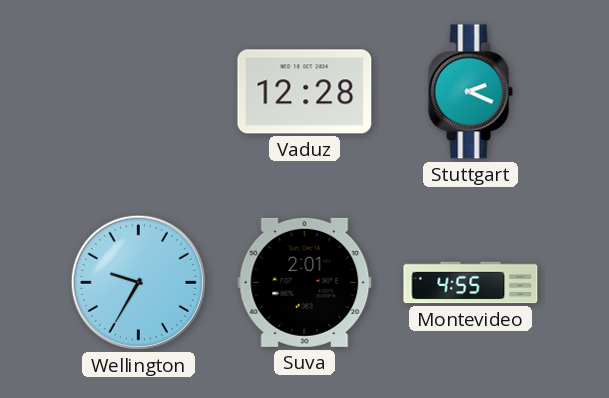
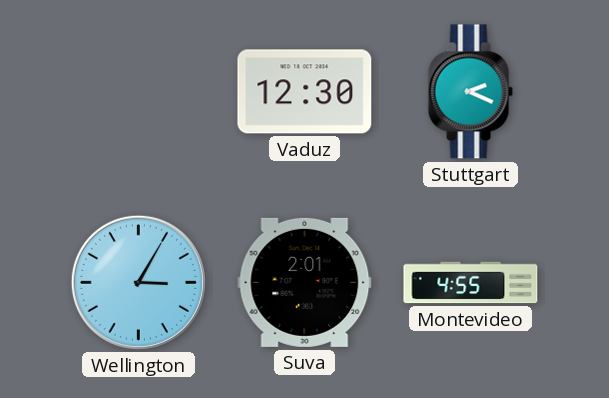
Vaduz: 12:28 -> 12:30
Wellington: 9:35 -> 3:05
